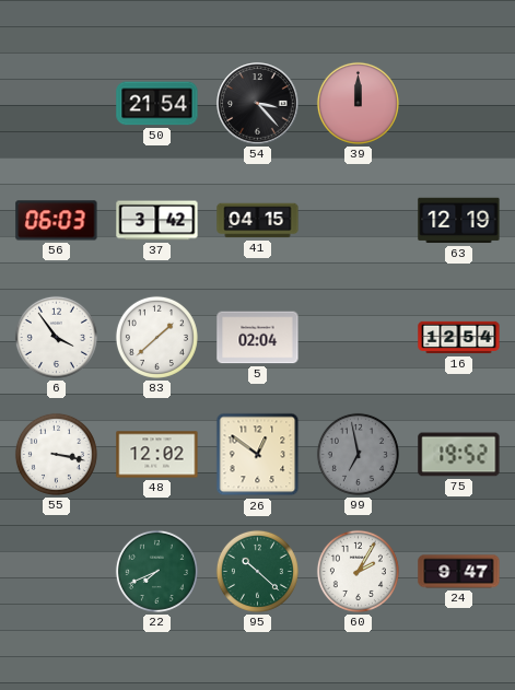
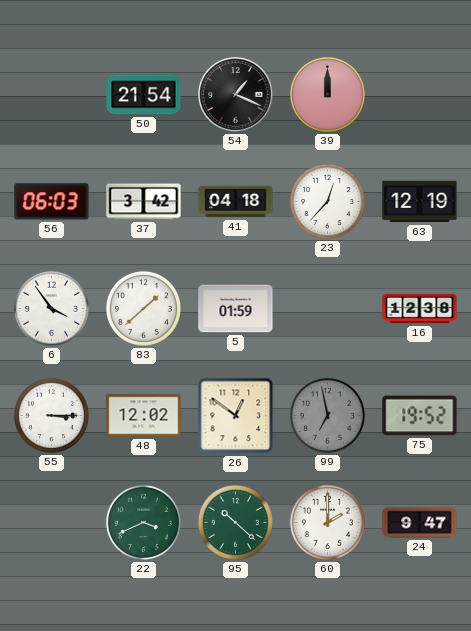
54: 3:23 -> 1:19
41: 04:15 -> 04:18
23: none -> 12:37
5: 02:04 -> 01:59
16: 12:54 -> 12:38
55: 3:17 -> 3:15
22: 7:41 -> 3:41
60: 2:05 -> 2:00
